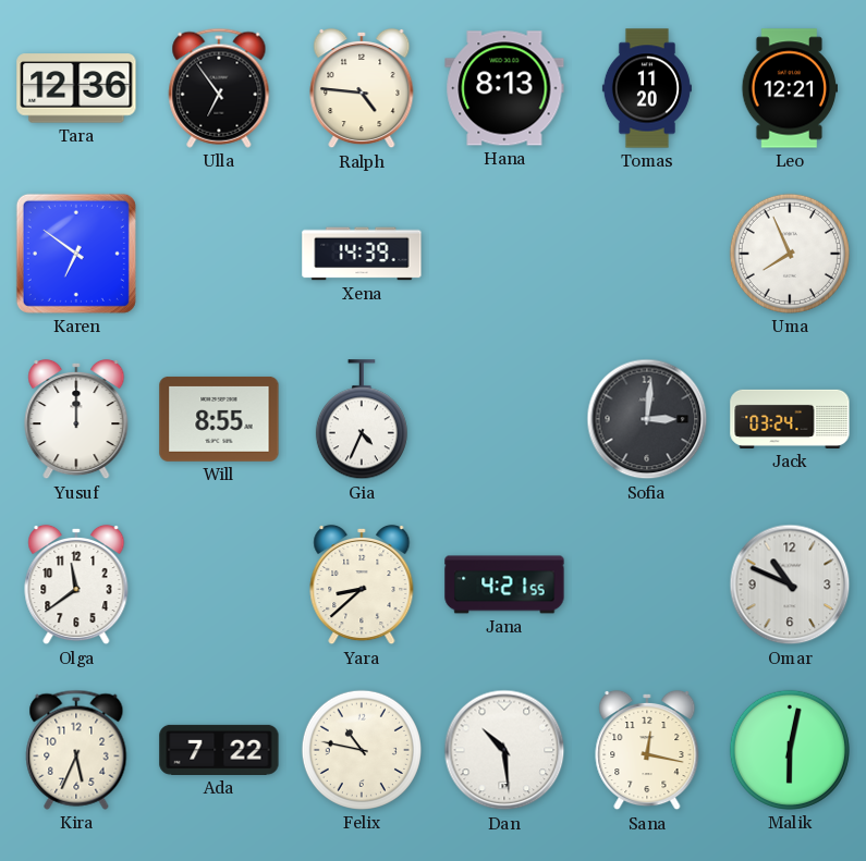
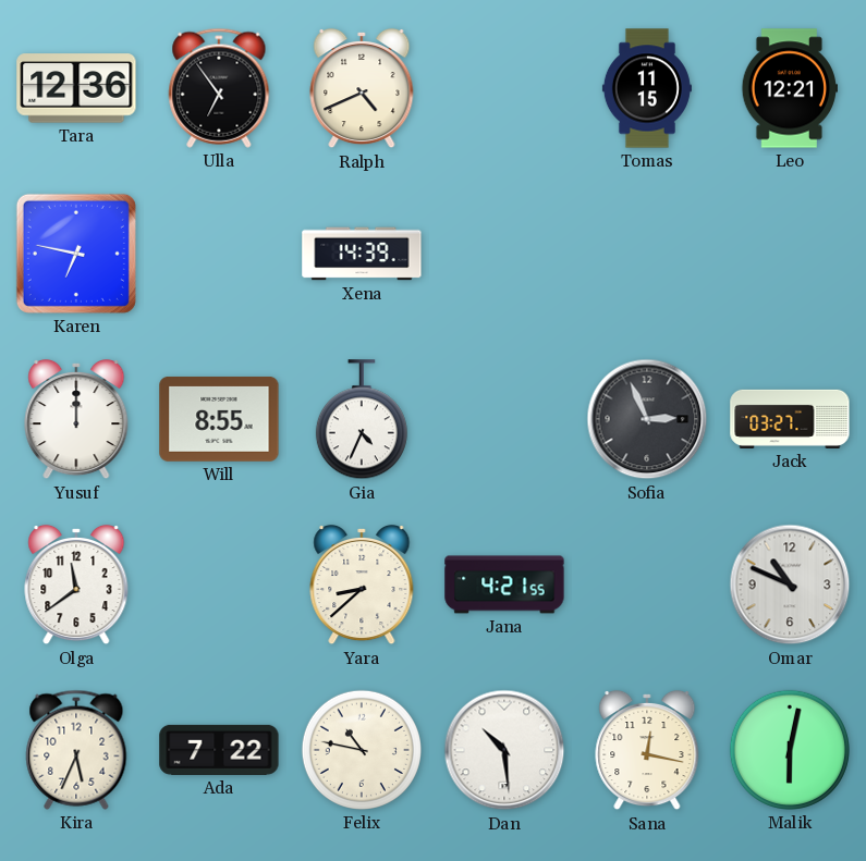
Ralph: 4:46 -> 4:41
Hana: 8:13 -> none
Tomas: 11:20 -> 11:15
Karen: 6:51 -> 6:47
Uma: 7:56 -> none
Sofia: 3:01 -> 2:56
Jack: 03:24 -> 03:27
